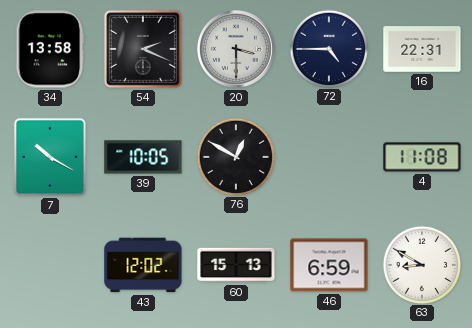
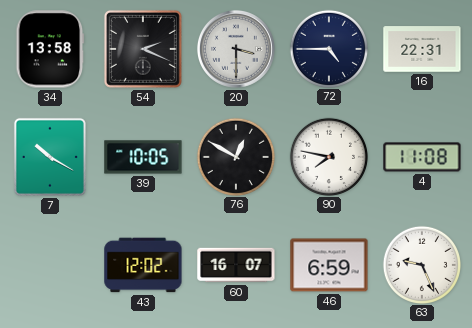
90: none -> 7:47
60: 15:13 -> 16:07
63: 8:50 -> 9:26
